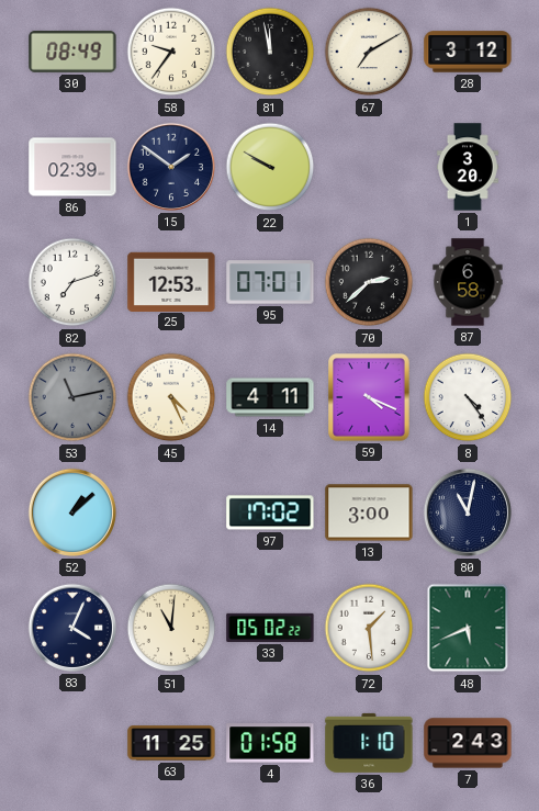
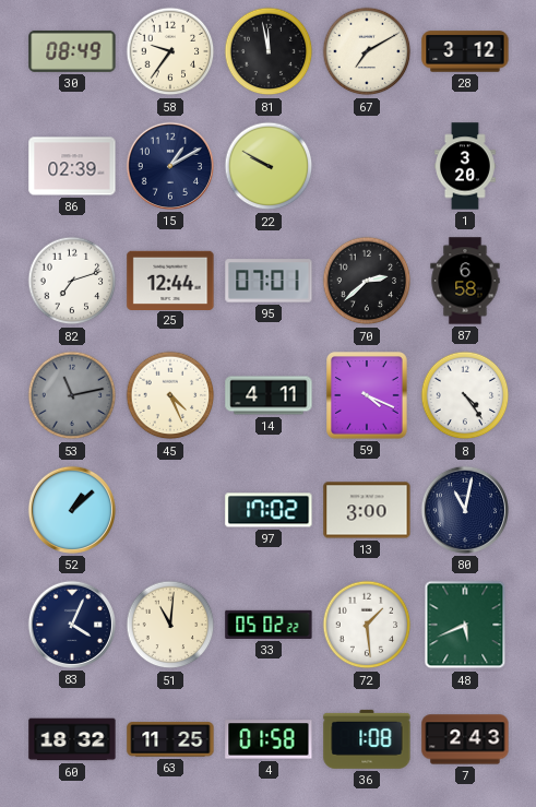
15: 1:51 -> 1:10
25: 12:53 -> 12:44
60: none -> 18:32
36: 1:10 -> 1:08
